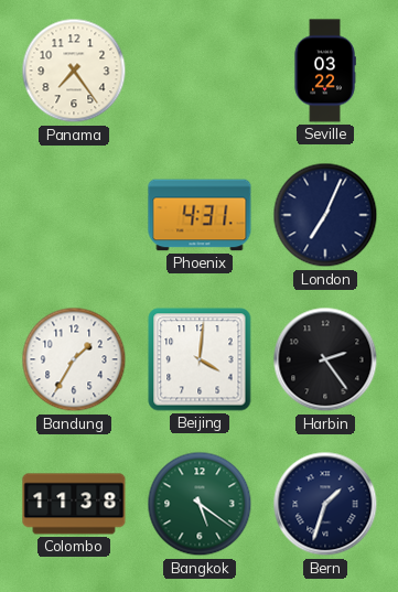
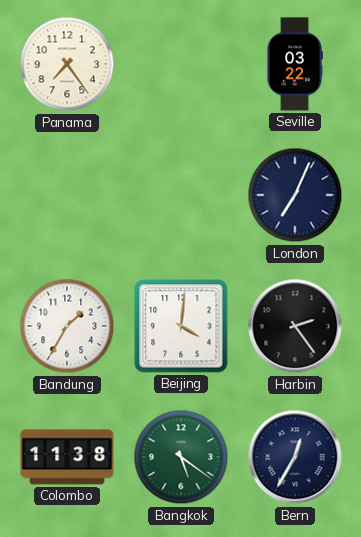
Phoenix: 4:31 -> none
Bern: 1:33 -> 12:35
